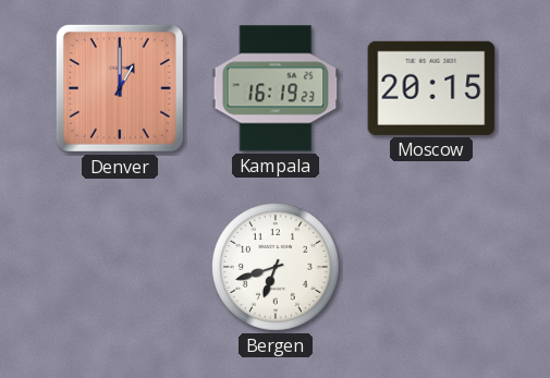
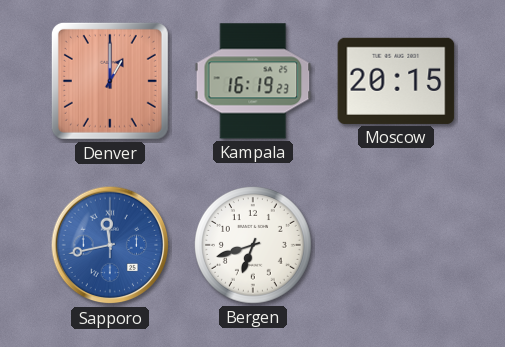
Sapporo: none -> 11:43
